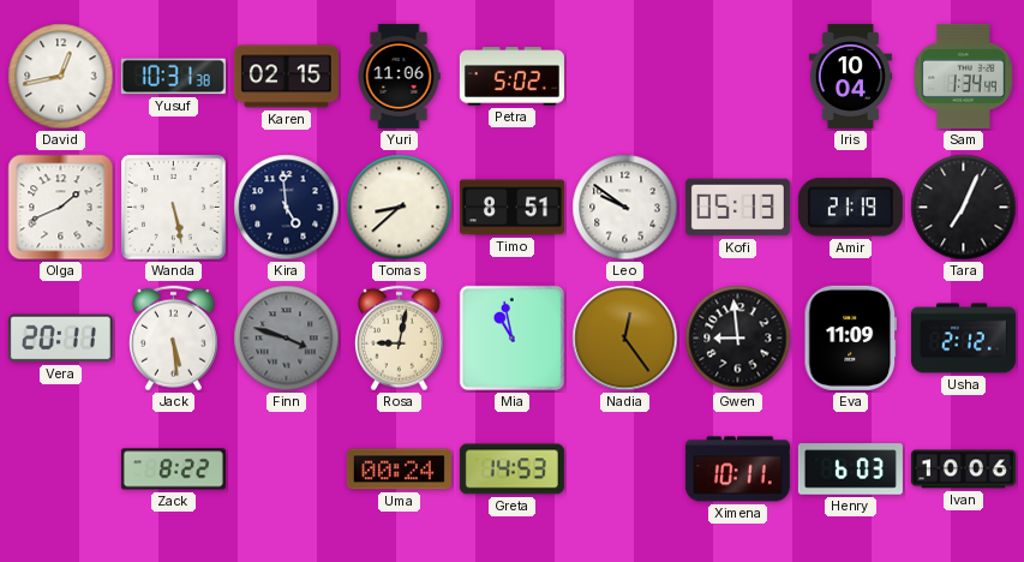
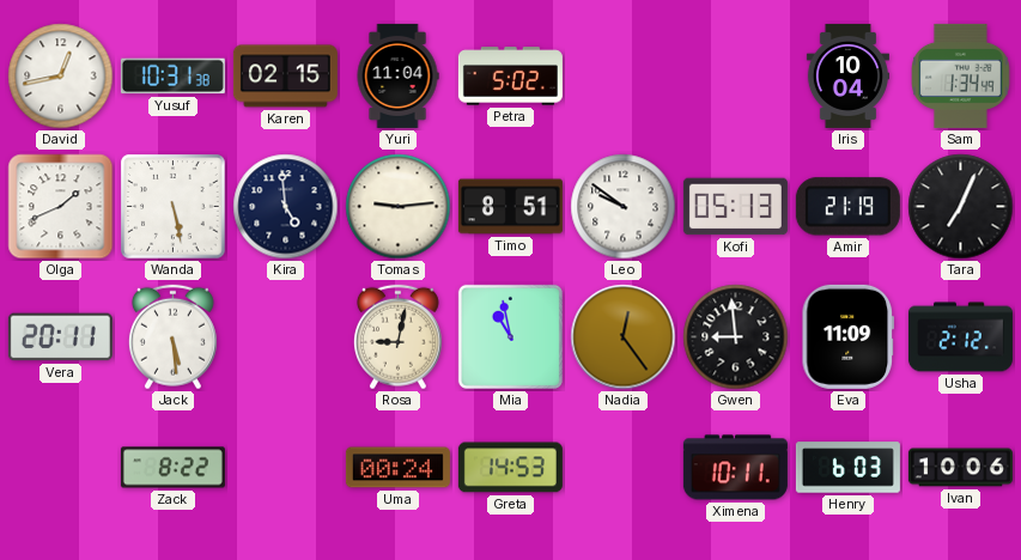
Yuri: 11:06 -> 11:04
Tomas: 8:38 -> 9:14
Finn: 3:48 -> none
